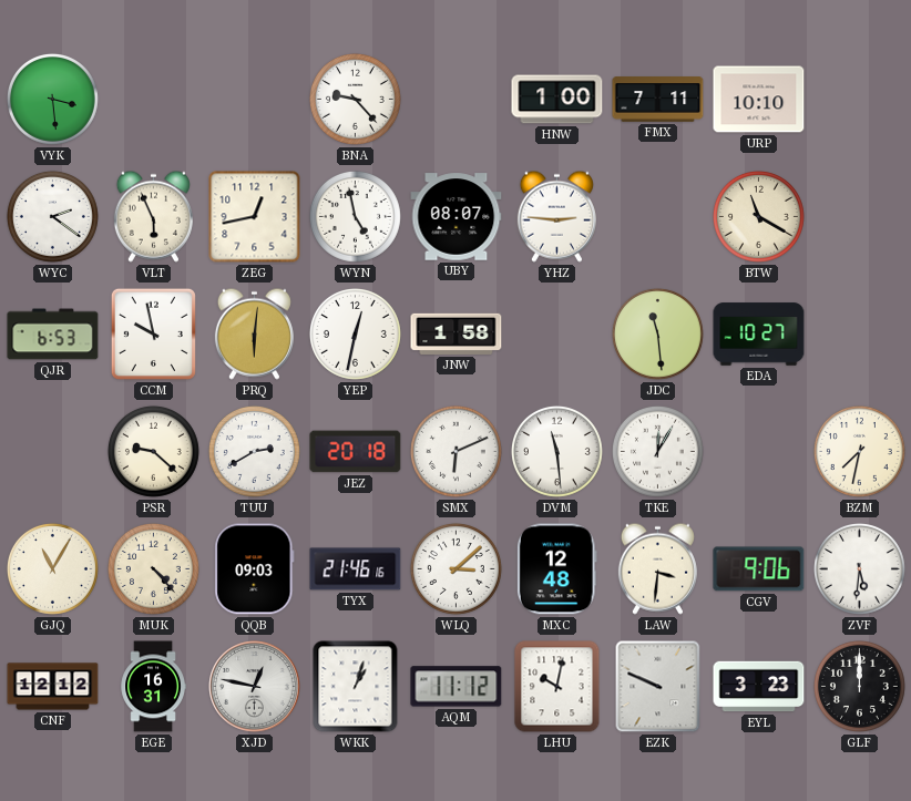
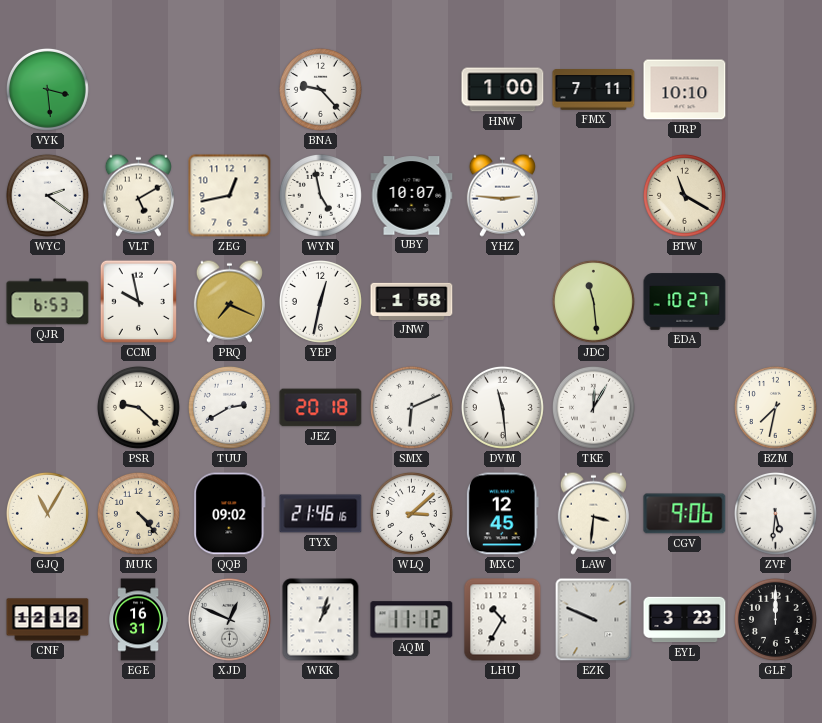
VLT: 5:56 -> 5:10
UBY: 08:07 -> 10:07
PRQ: 6:01 -> 7:19
QQB: 09:03 -> 09:02
MXC: 12:48 -> 12:45
XJD: 12:47 -> 12:49
LHU: 10:02 -> 10:35
